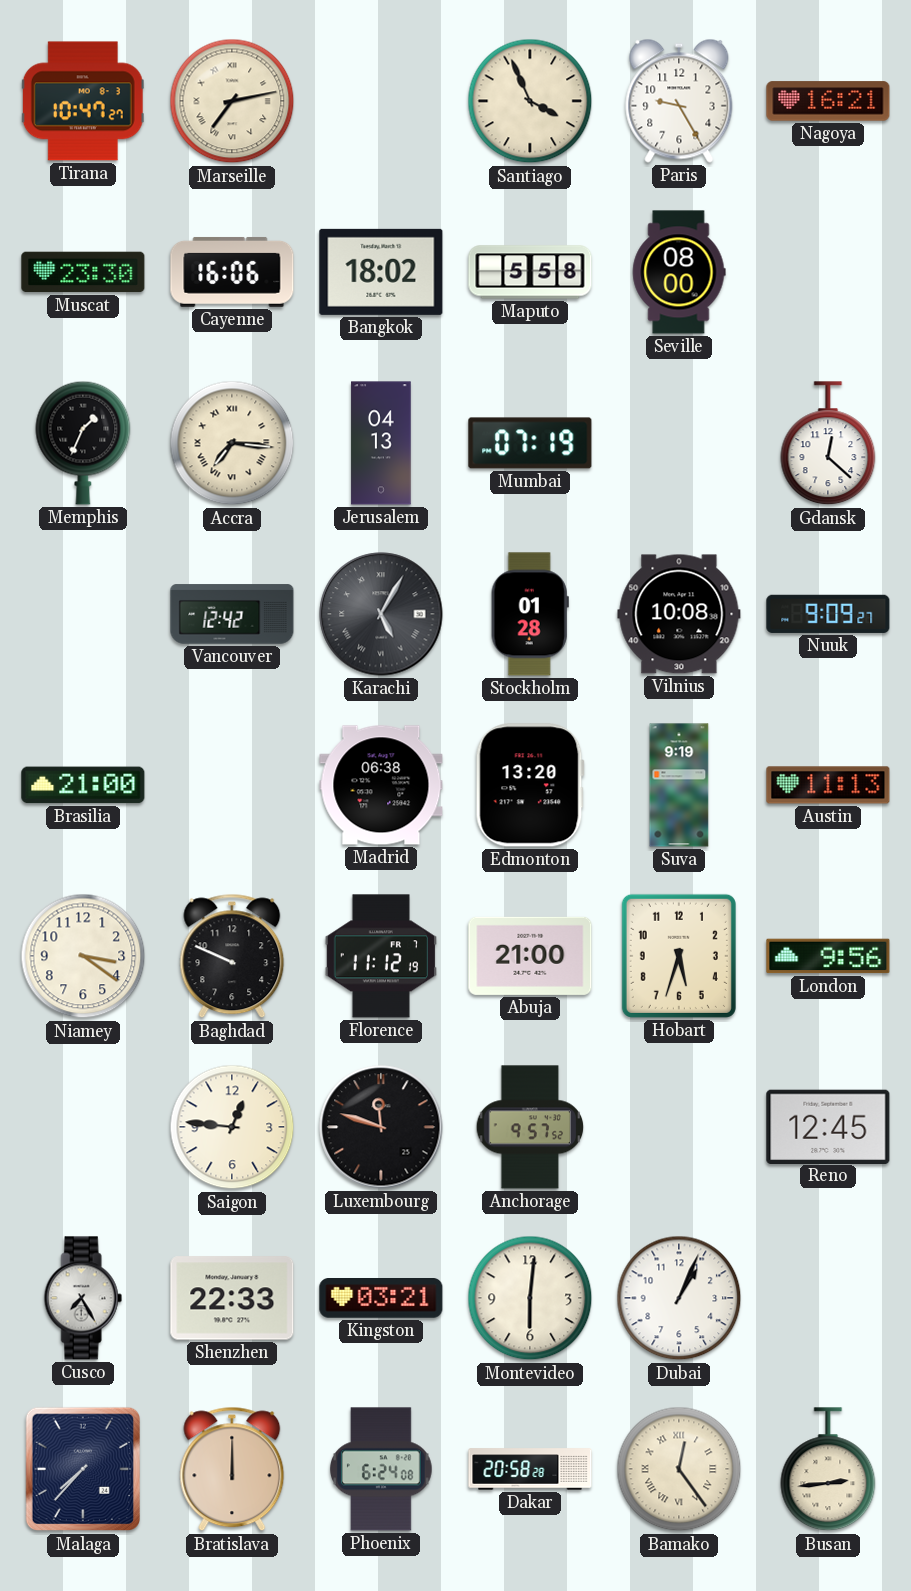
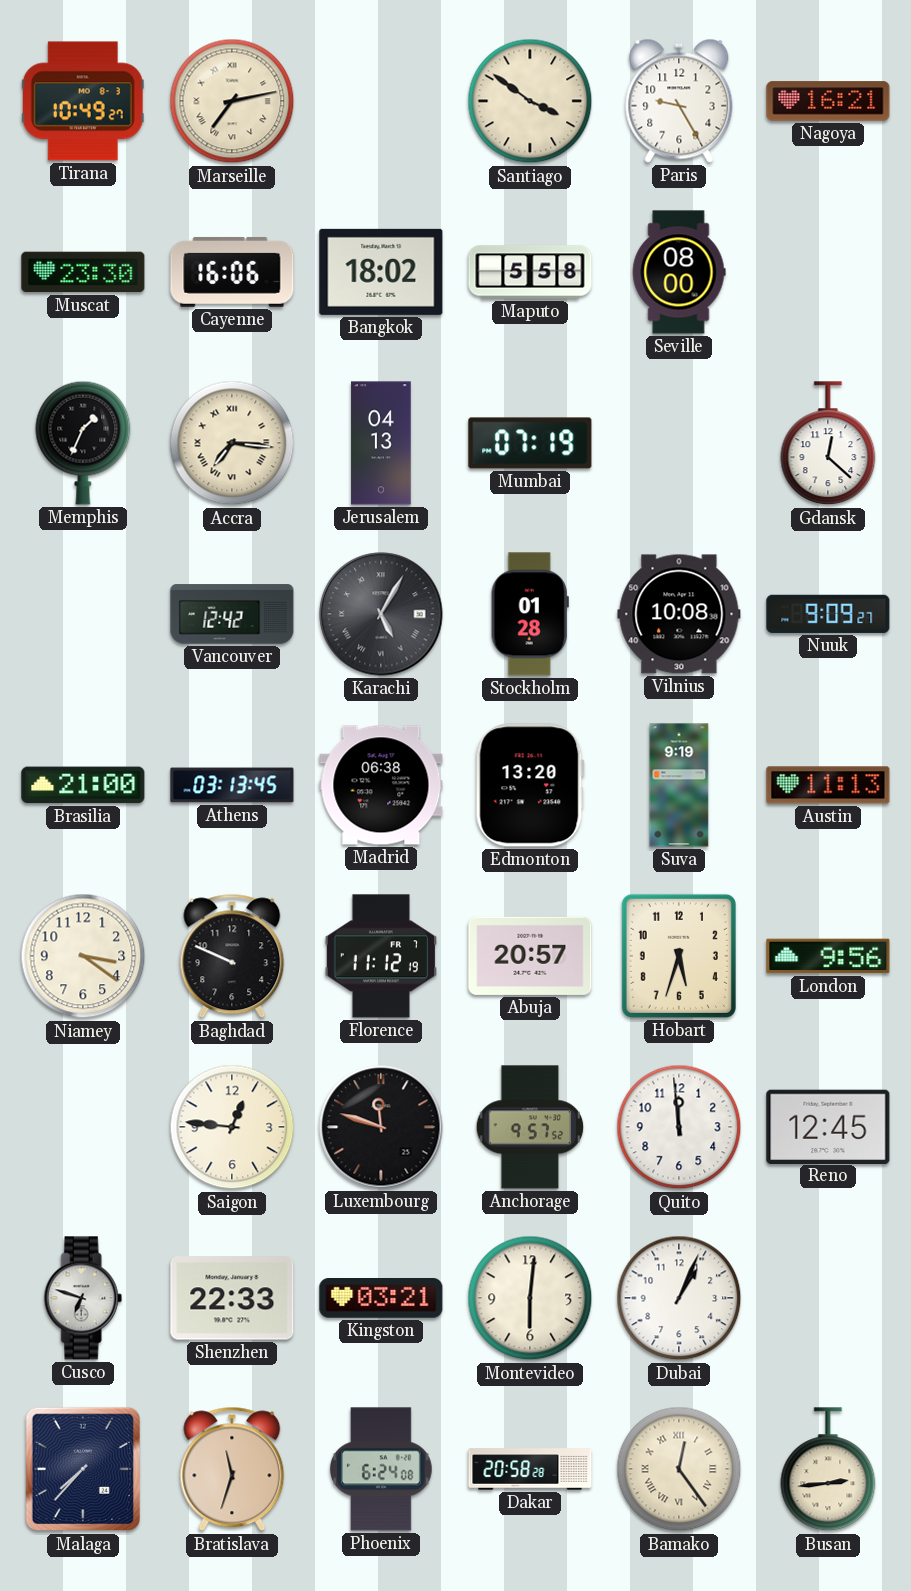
Tirana: 10:47 -> 10:49
Santiago: 3:56 -> 3:51
Athens: none -> 03:13
Abuja: 21:00 -> 20:57
Quito: none -> 11:59
Cusco: 7:25 -> 6:48
Bratislava: 12:00 -> 11:33
